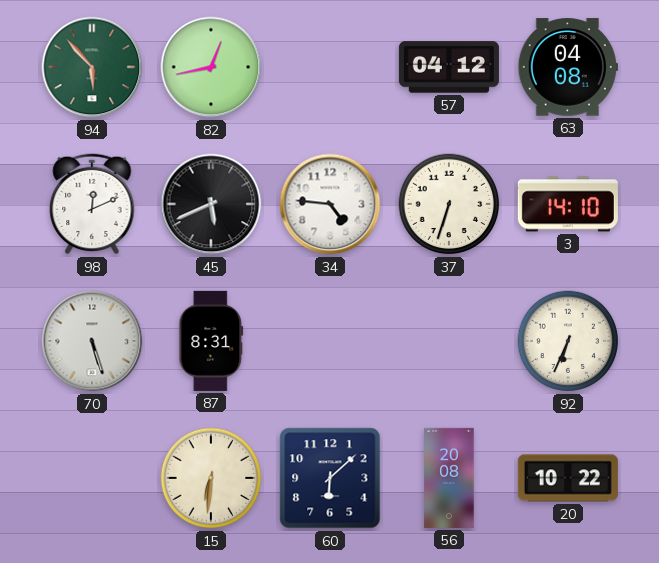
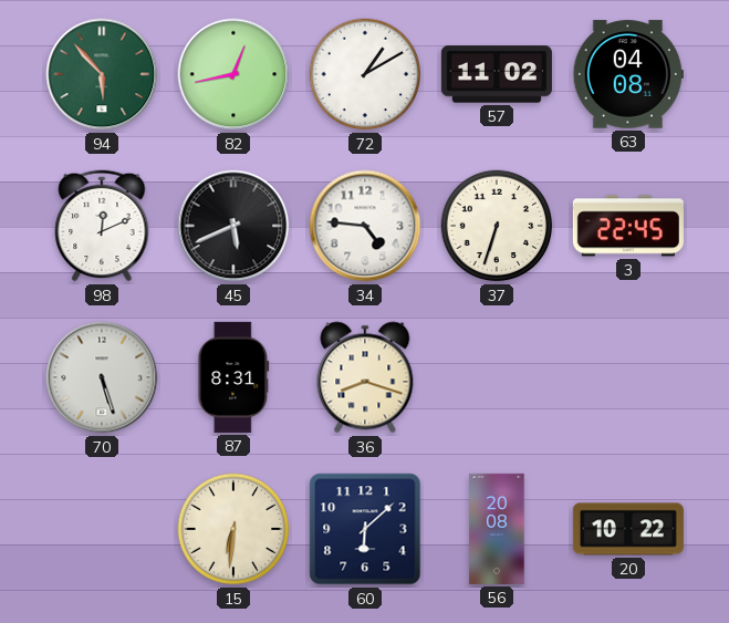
72: none -> 1:10
57: 04:12 -> 11:02
3: 14:10 -> 22:45
36: none -> 8:18
92: 6:34 -> none
